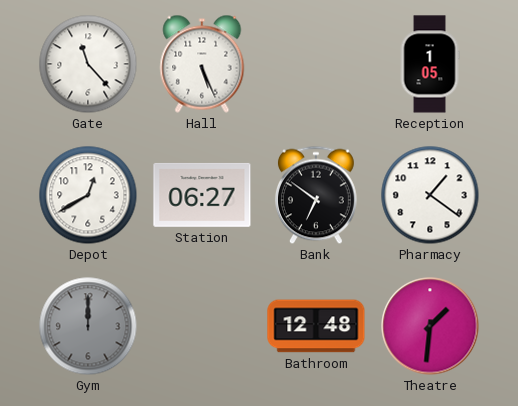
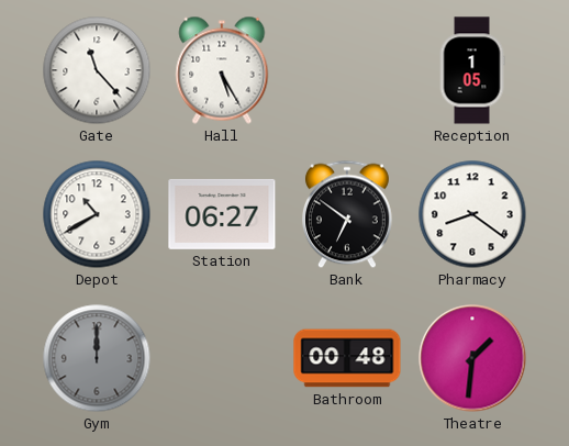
Hall: 5:26 -> 5:25
Depot: 12:40 -> 10:40
Pharmacy: 1:21 -> 8:21
Bathroom: 12:48 -> 00:48
